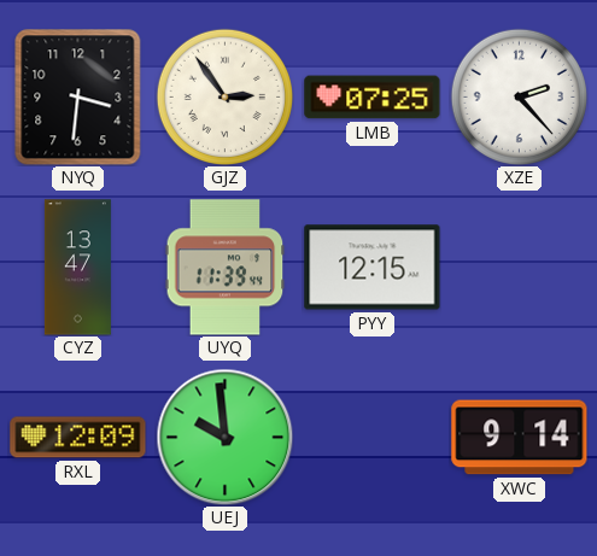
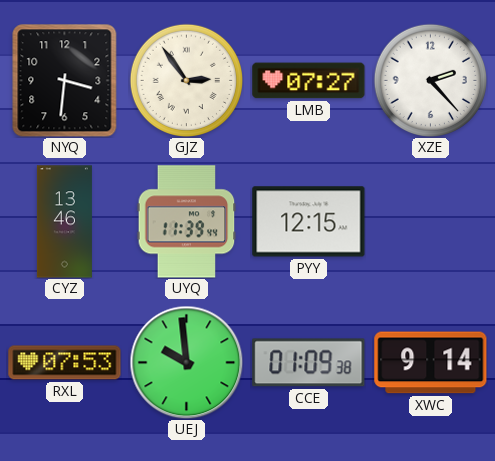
LMB: 07:25 -> 07:27
CYZ: 13:47 -> 13:46
RXL: 12:09 -> 07:53
CCE: none -> 01:09
